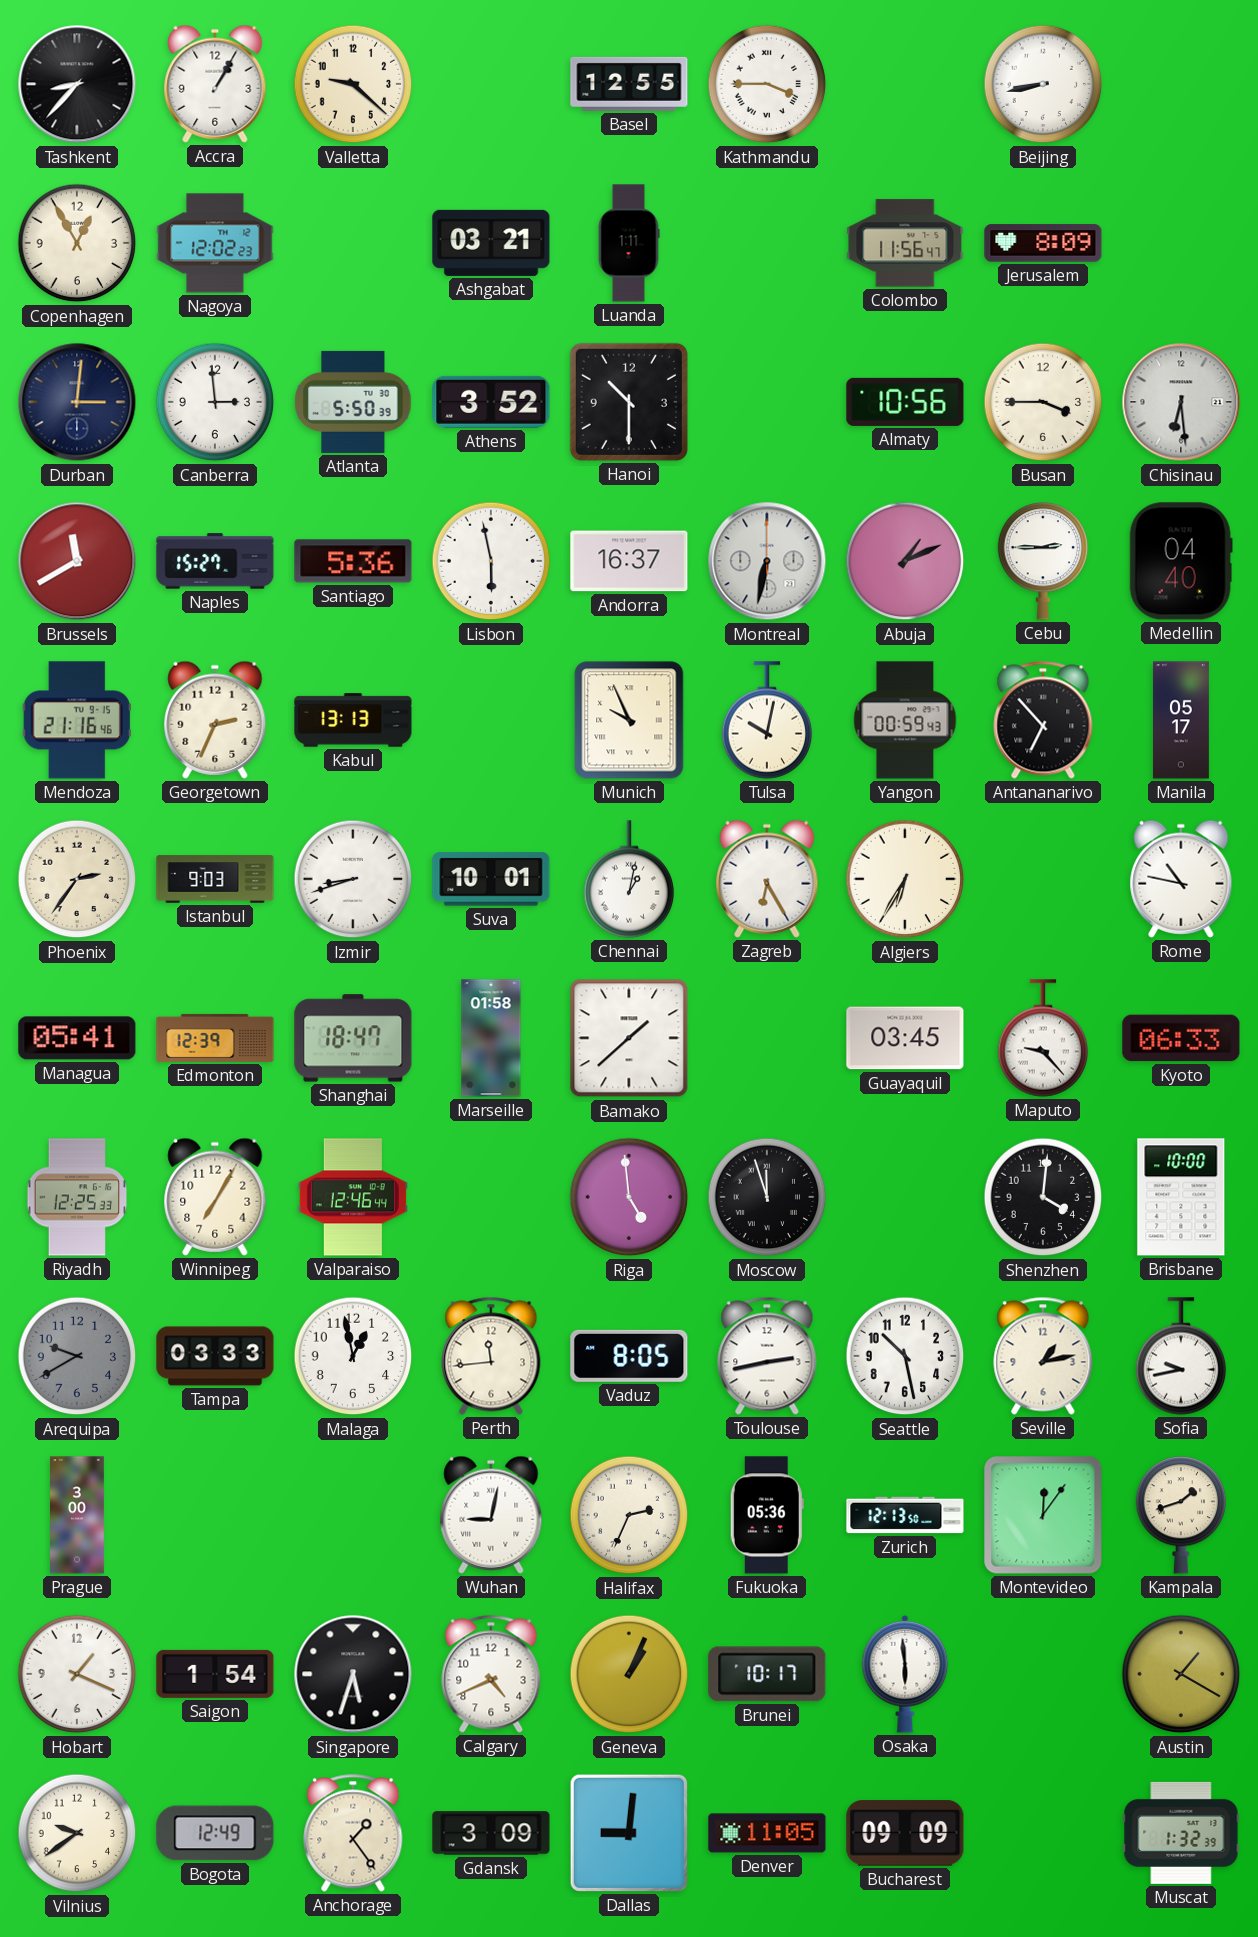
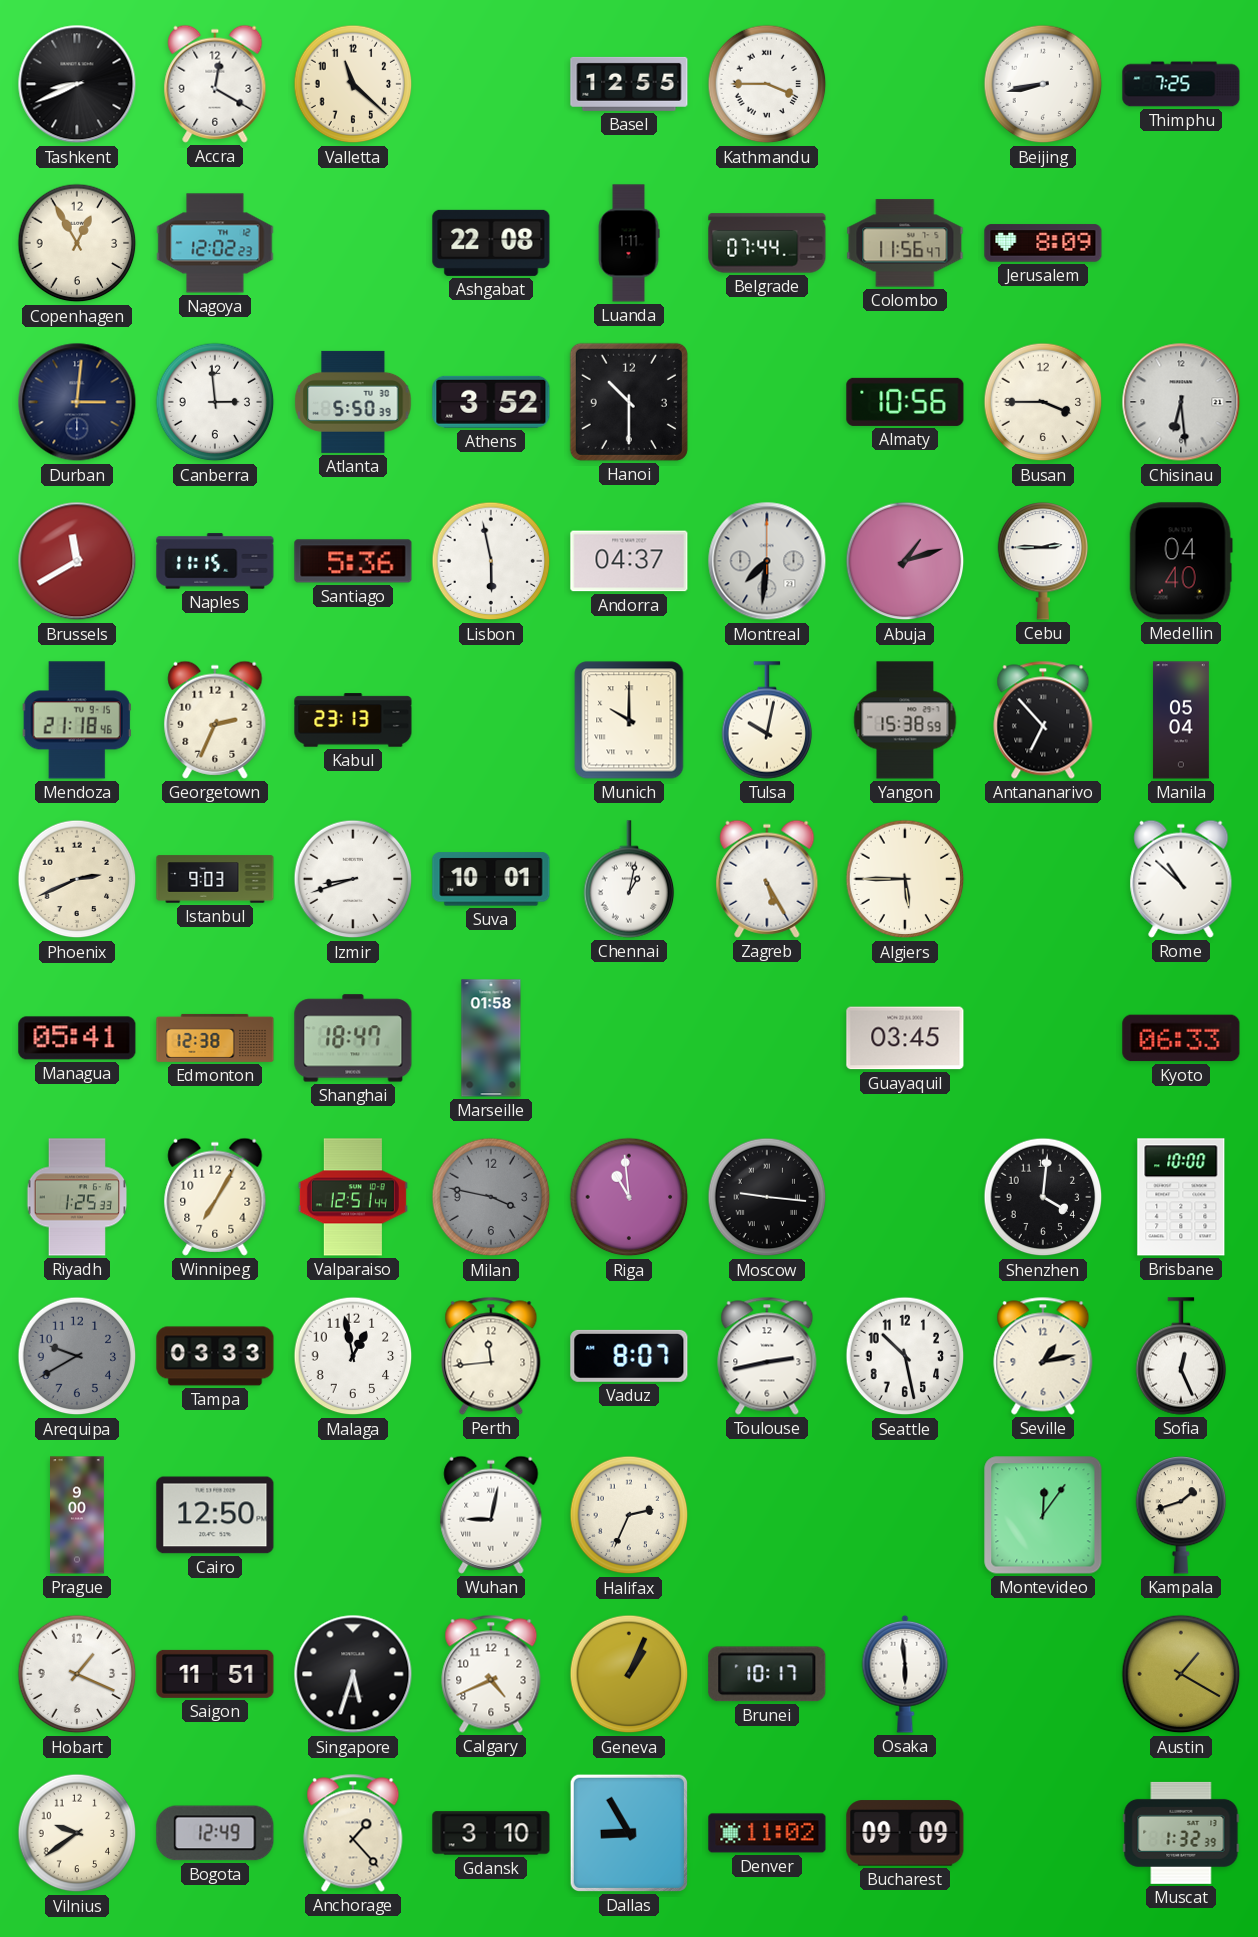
Tashkent: 8:37 -> 8:41
Accra: 1:05 -> 12:20
Valletta: 9:22 -> 11:22
Thimphu: none -> 7:25
Ashgabat: 03:21 -> 22:08
Belgrade: none -> 07:44
Naples: 15:27 -> 11:15
Andorra: 16:37 -> 04:37
Montreal: 6:32 -> 7:31
Abuja: 1:11 -> 1:12
Mendoza: 21:16 -> 21:18
Kabul: 13:13 -> 23:13
Munich: 9:56 -> 10:00
Yangon: 00:59 -> 15:38
Manila: 05:17 -> 05:04
Phoenix: 2:36 -> 2:41
Zagreb: 6:25 -> 5:25
Algiers: 6:35 -> 5:45
Rome: 10:47 -> 10:52
Edmonton: 12:39 -> 12:38
Bamako: 1:38 -> none
Maputo: 9:23 -> none
Riyadh: 12:25 -> 1:25
Valparaiso: 12:46 -> 12:51
Milan: none -> 3:47
Riga: 4:59 -> 10:59
Moscow: 11:57 -> 9:16
Vaduz: 8:05 -> 8:07
Sofia: 9:43 -> 12:26
Prague: 3:00 -> 9:00
Cairo: none -> 12:50
Fukuoka: 05:36 -> none
Zurich: 12:13 -> none
Saigon: 1:54 -> 11:51
Anchorage: 1:24 -> 1:23
Gdansk: 3:09 -> 3:10
Dallas: 9:01 -> 8:55
Denver: 11:05 -> 11:02
